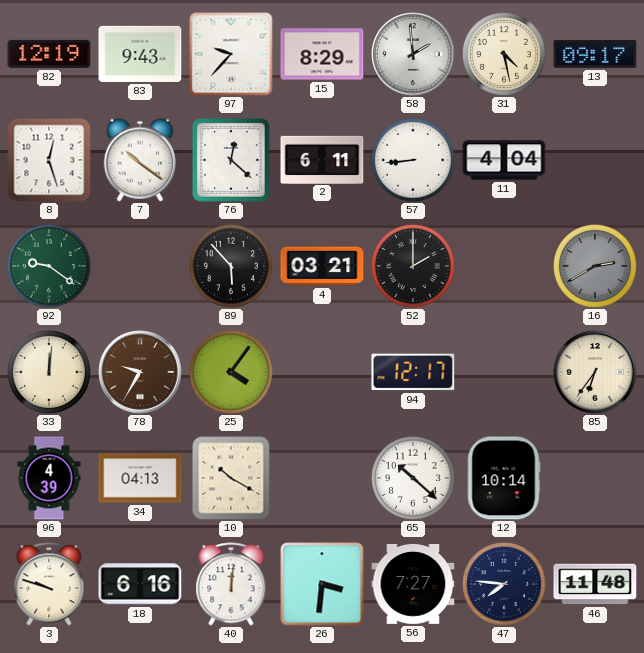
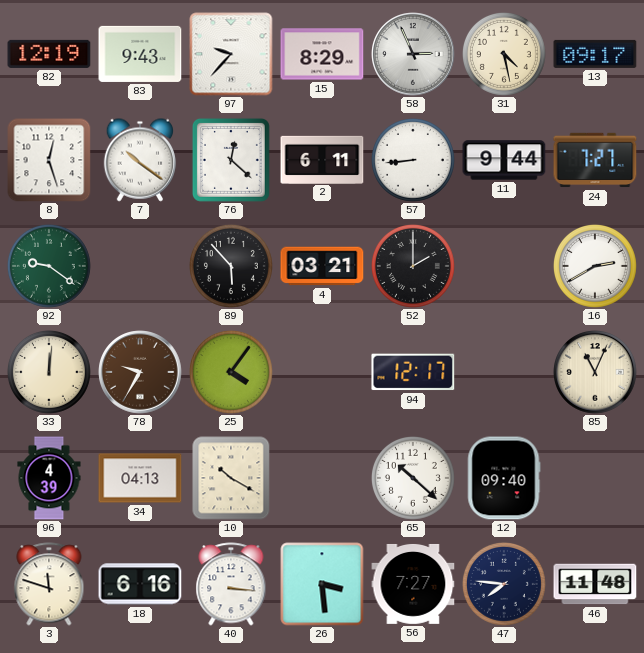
58: 1:59 -> 2:56
11: 4:04 -> 9:44
24: none -> 7:27
16 dial: grey -> white
85: 6:36 -> 11:04
12: 10:14 -> 09:40
3: 9:48 -> 11:48
40: 12:01 -> 3:16
26: 3:31 -> 3:29
